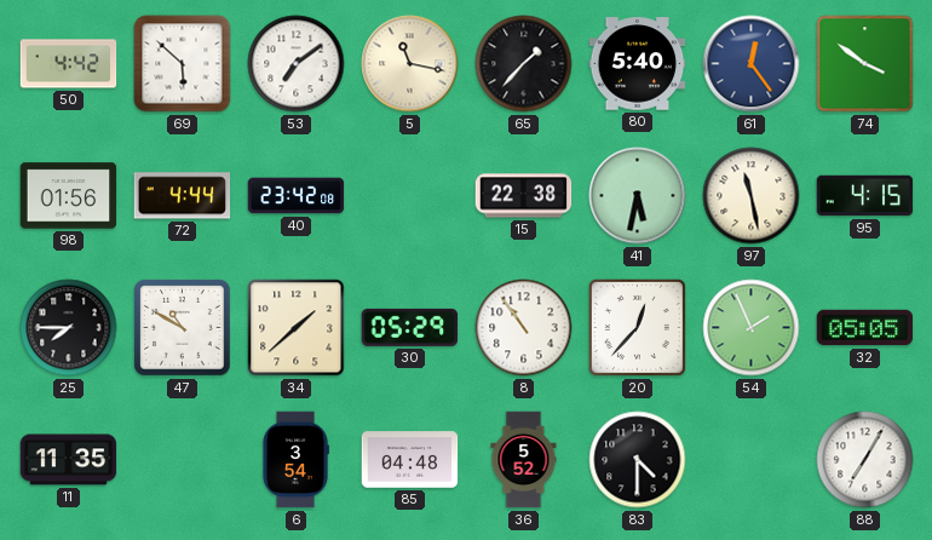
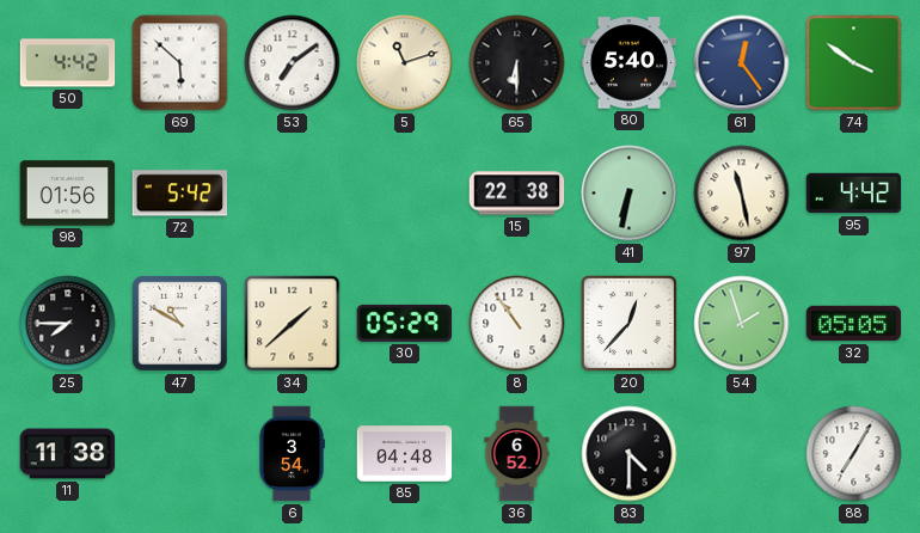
5: 11:17 -> 11:12
65: 1:37 -> 6:30
72: 4:44 -> 5:42
40: 23:42 -> none
41: 5:32 -> 6:32
95: 4:15 -> 4:42
54: 1:56 -> 1:57
11: 11:35 -> 11:38
36: 5:52 -> 6:52
